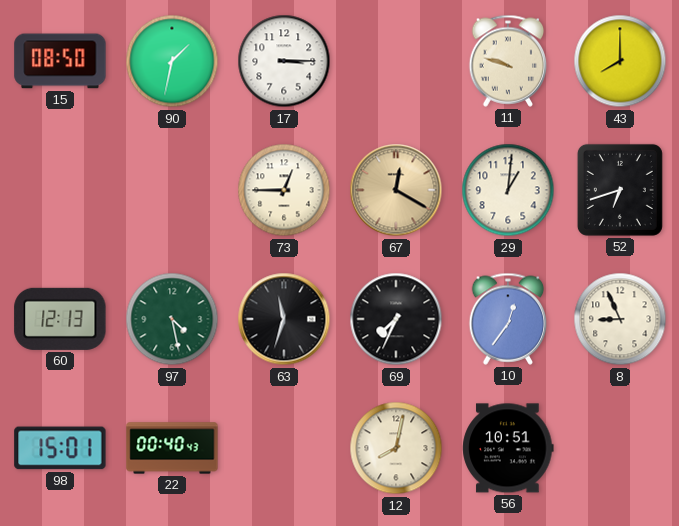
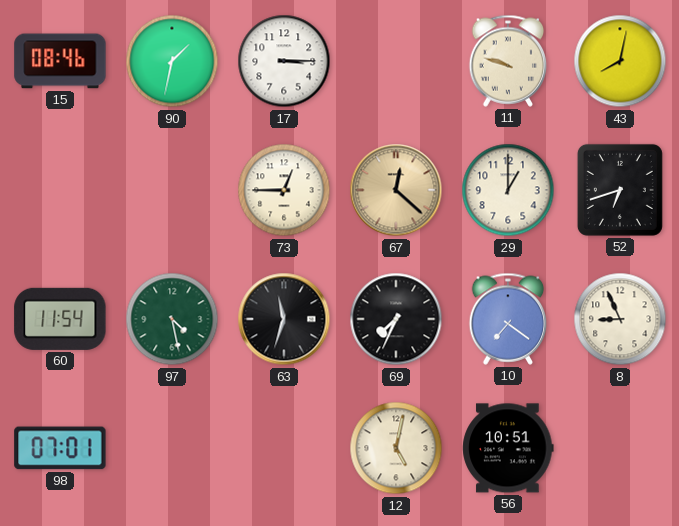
15: 08:50 -> 08:46
43: 8:00 -> 8:02
67: 12:20 -> 12:22
29: 1:01 -> 1:00
60: 12:13 -> 11:54
10: 12:36 -> 7:21
98: 15:01 -> 07:01
22: 00:40 -> none
12: 8:02 -> 5:02
